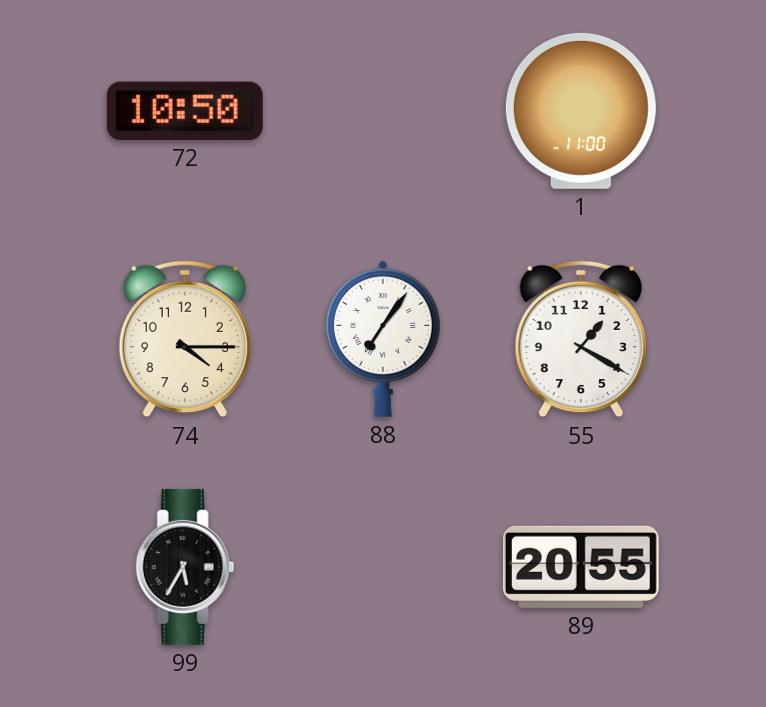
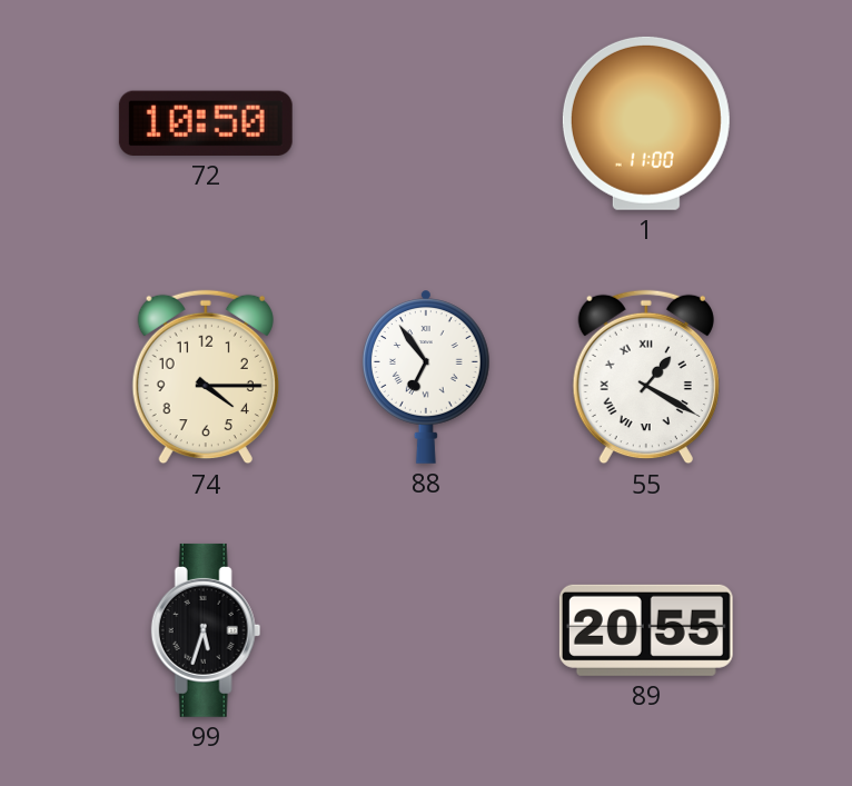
88: 7:06 -> 6:54
55 numerals: Arabic -> Roman
99: 5:35 -> 5:33
